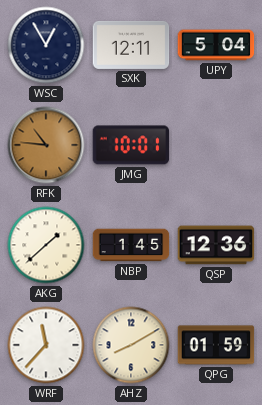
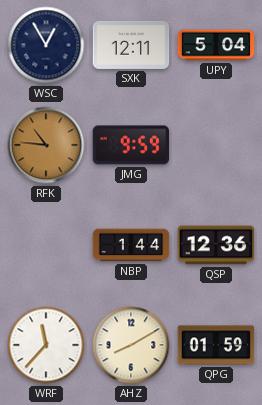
JMG: 10:01 -> 9:59
AKG: 1:38 -> none
NBP: 1:45 -> 1:44
